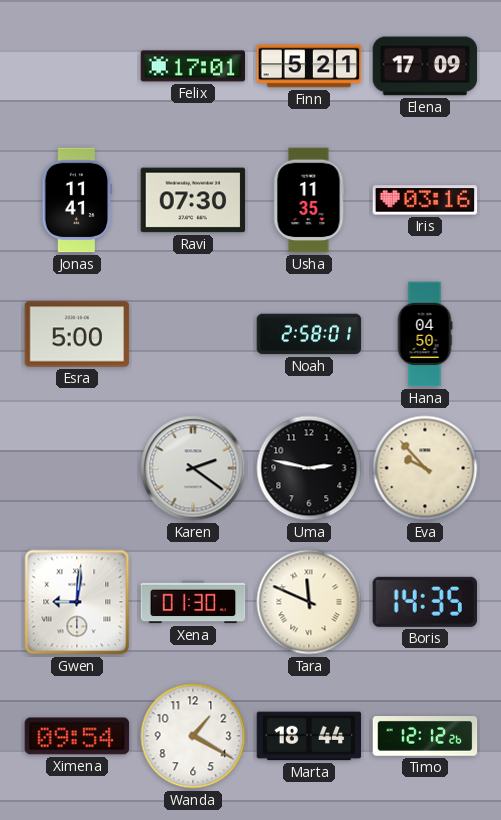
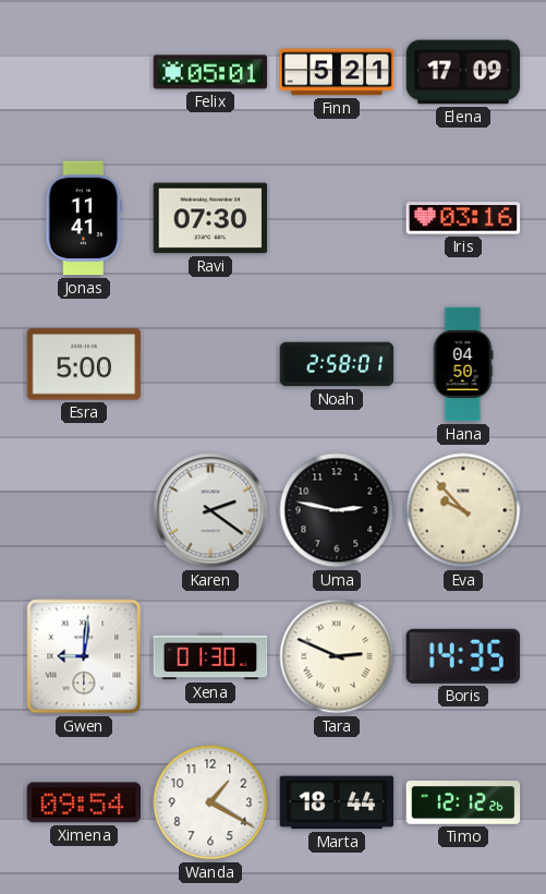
Felix: 17:01 -> 05:01
Usha: 11:35 -> none
Tara: 11:49 -> 2:49
